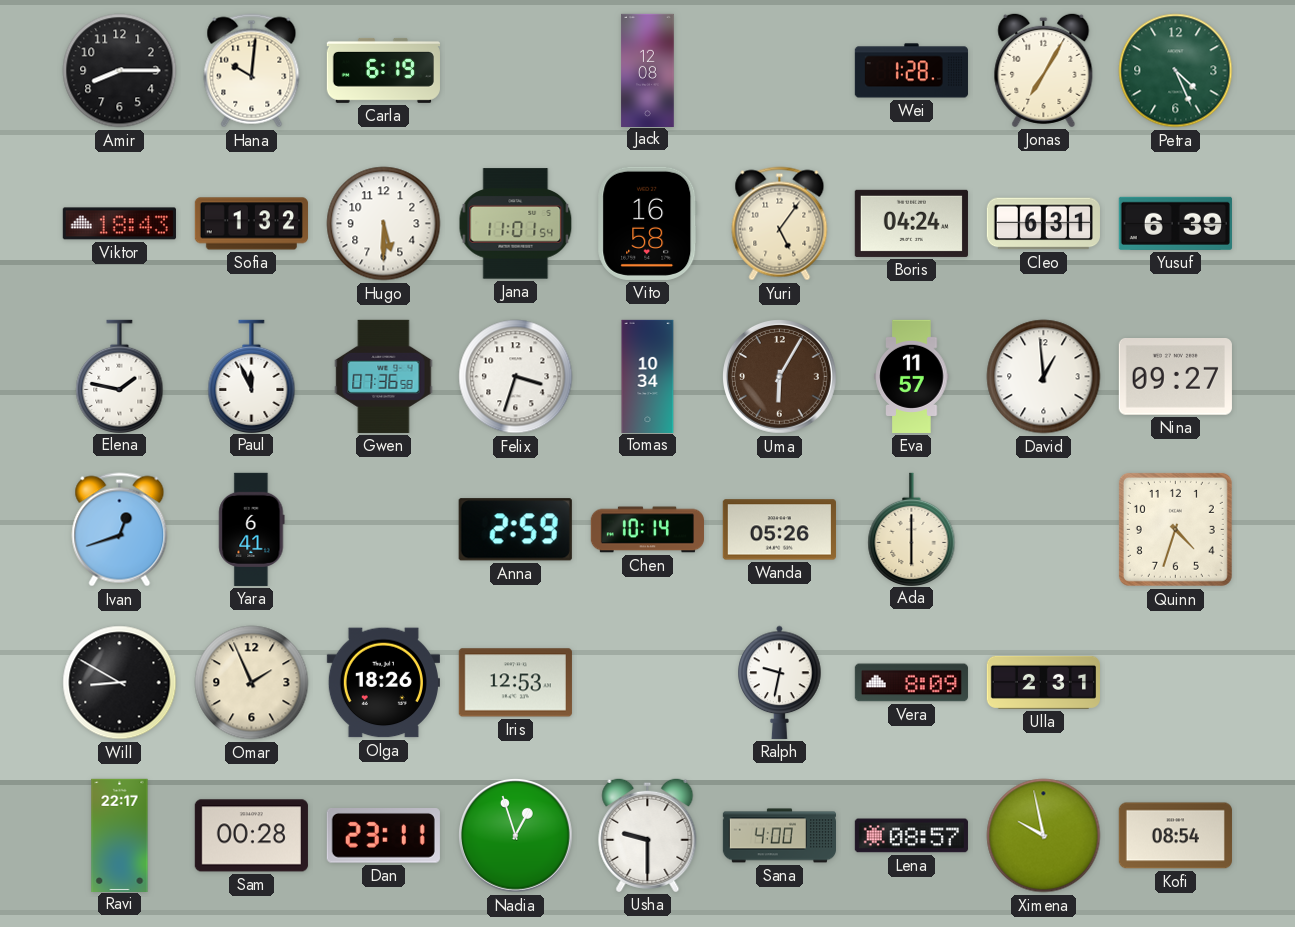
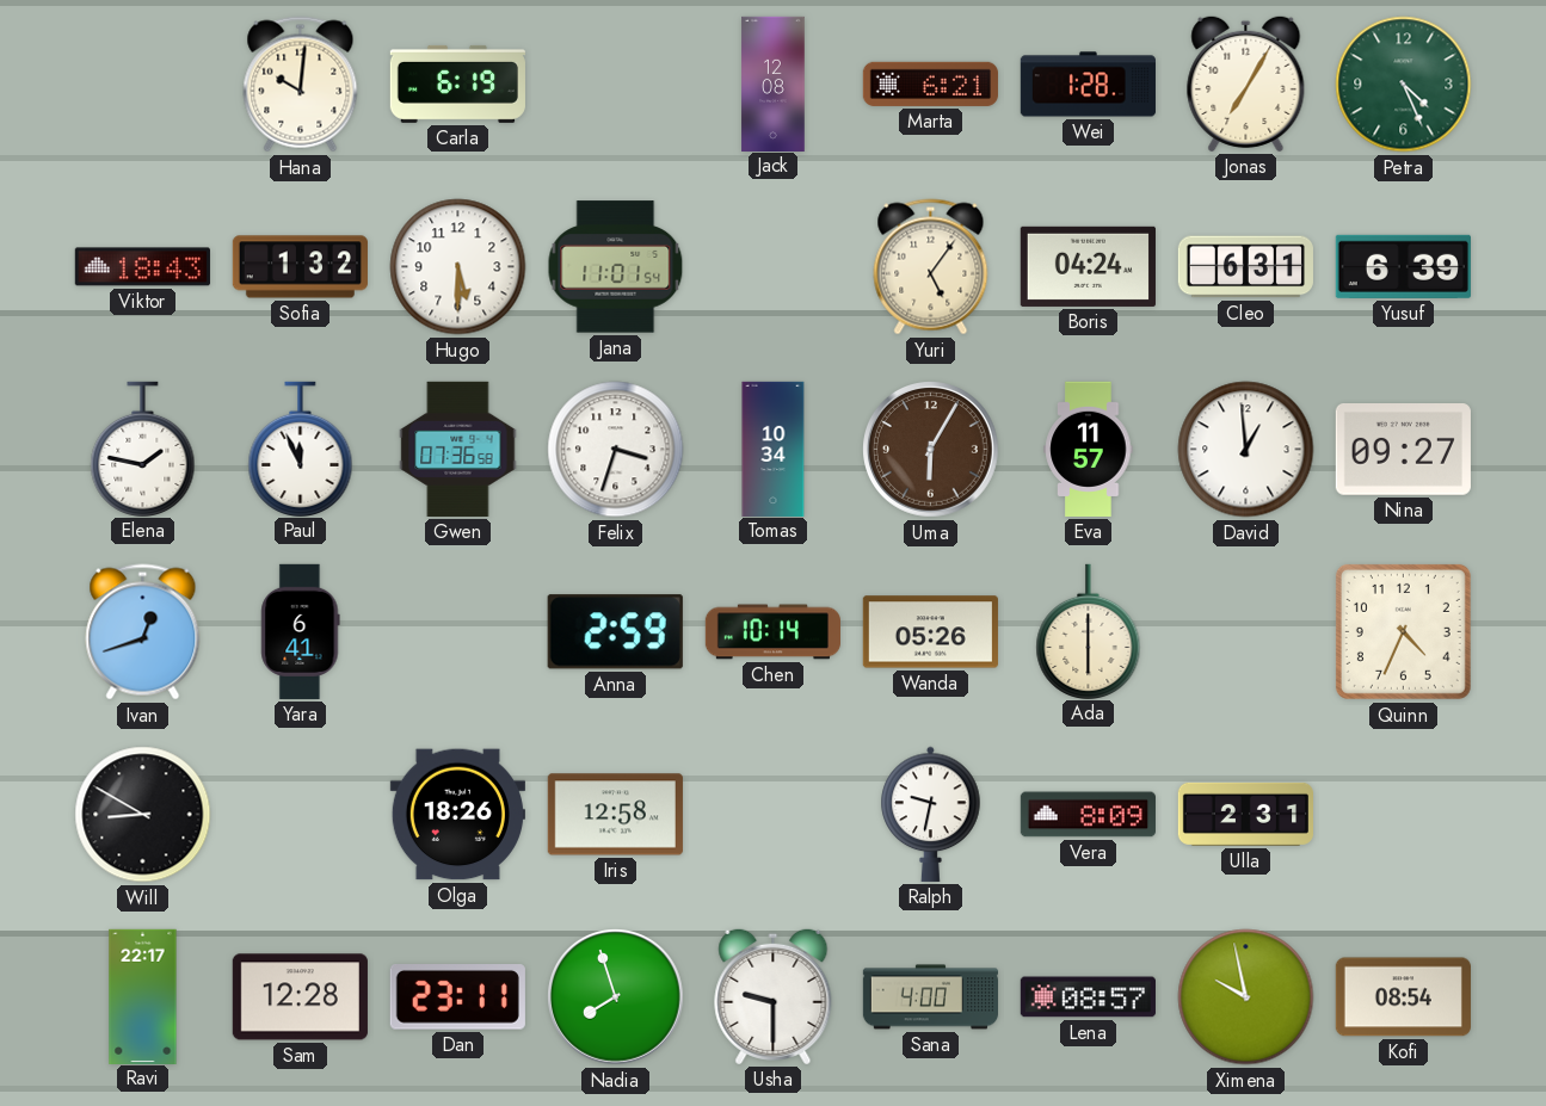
Amir: 8:15 -> none
Marta: none -> 6:21
Vito: 16:58 -> none
Quinn: 4:33 -> 4:34
Omar: 1:56 -> none
Iris: 12:53 -> 12:58
Sam: 00:28 -> 12:28
Nadia: 12:57 -> 7:57
